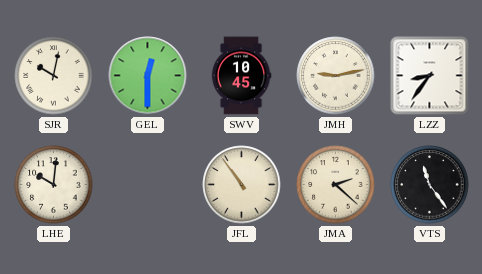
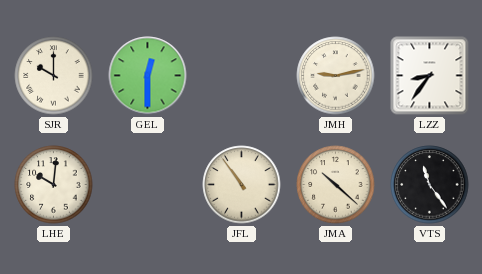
SJR: 10:02 -> 10:00
SWV: 10:45 -> none
JMA: 2:22 -> 10:22
